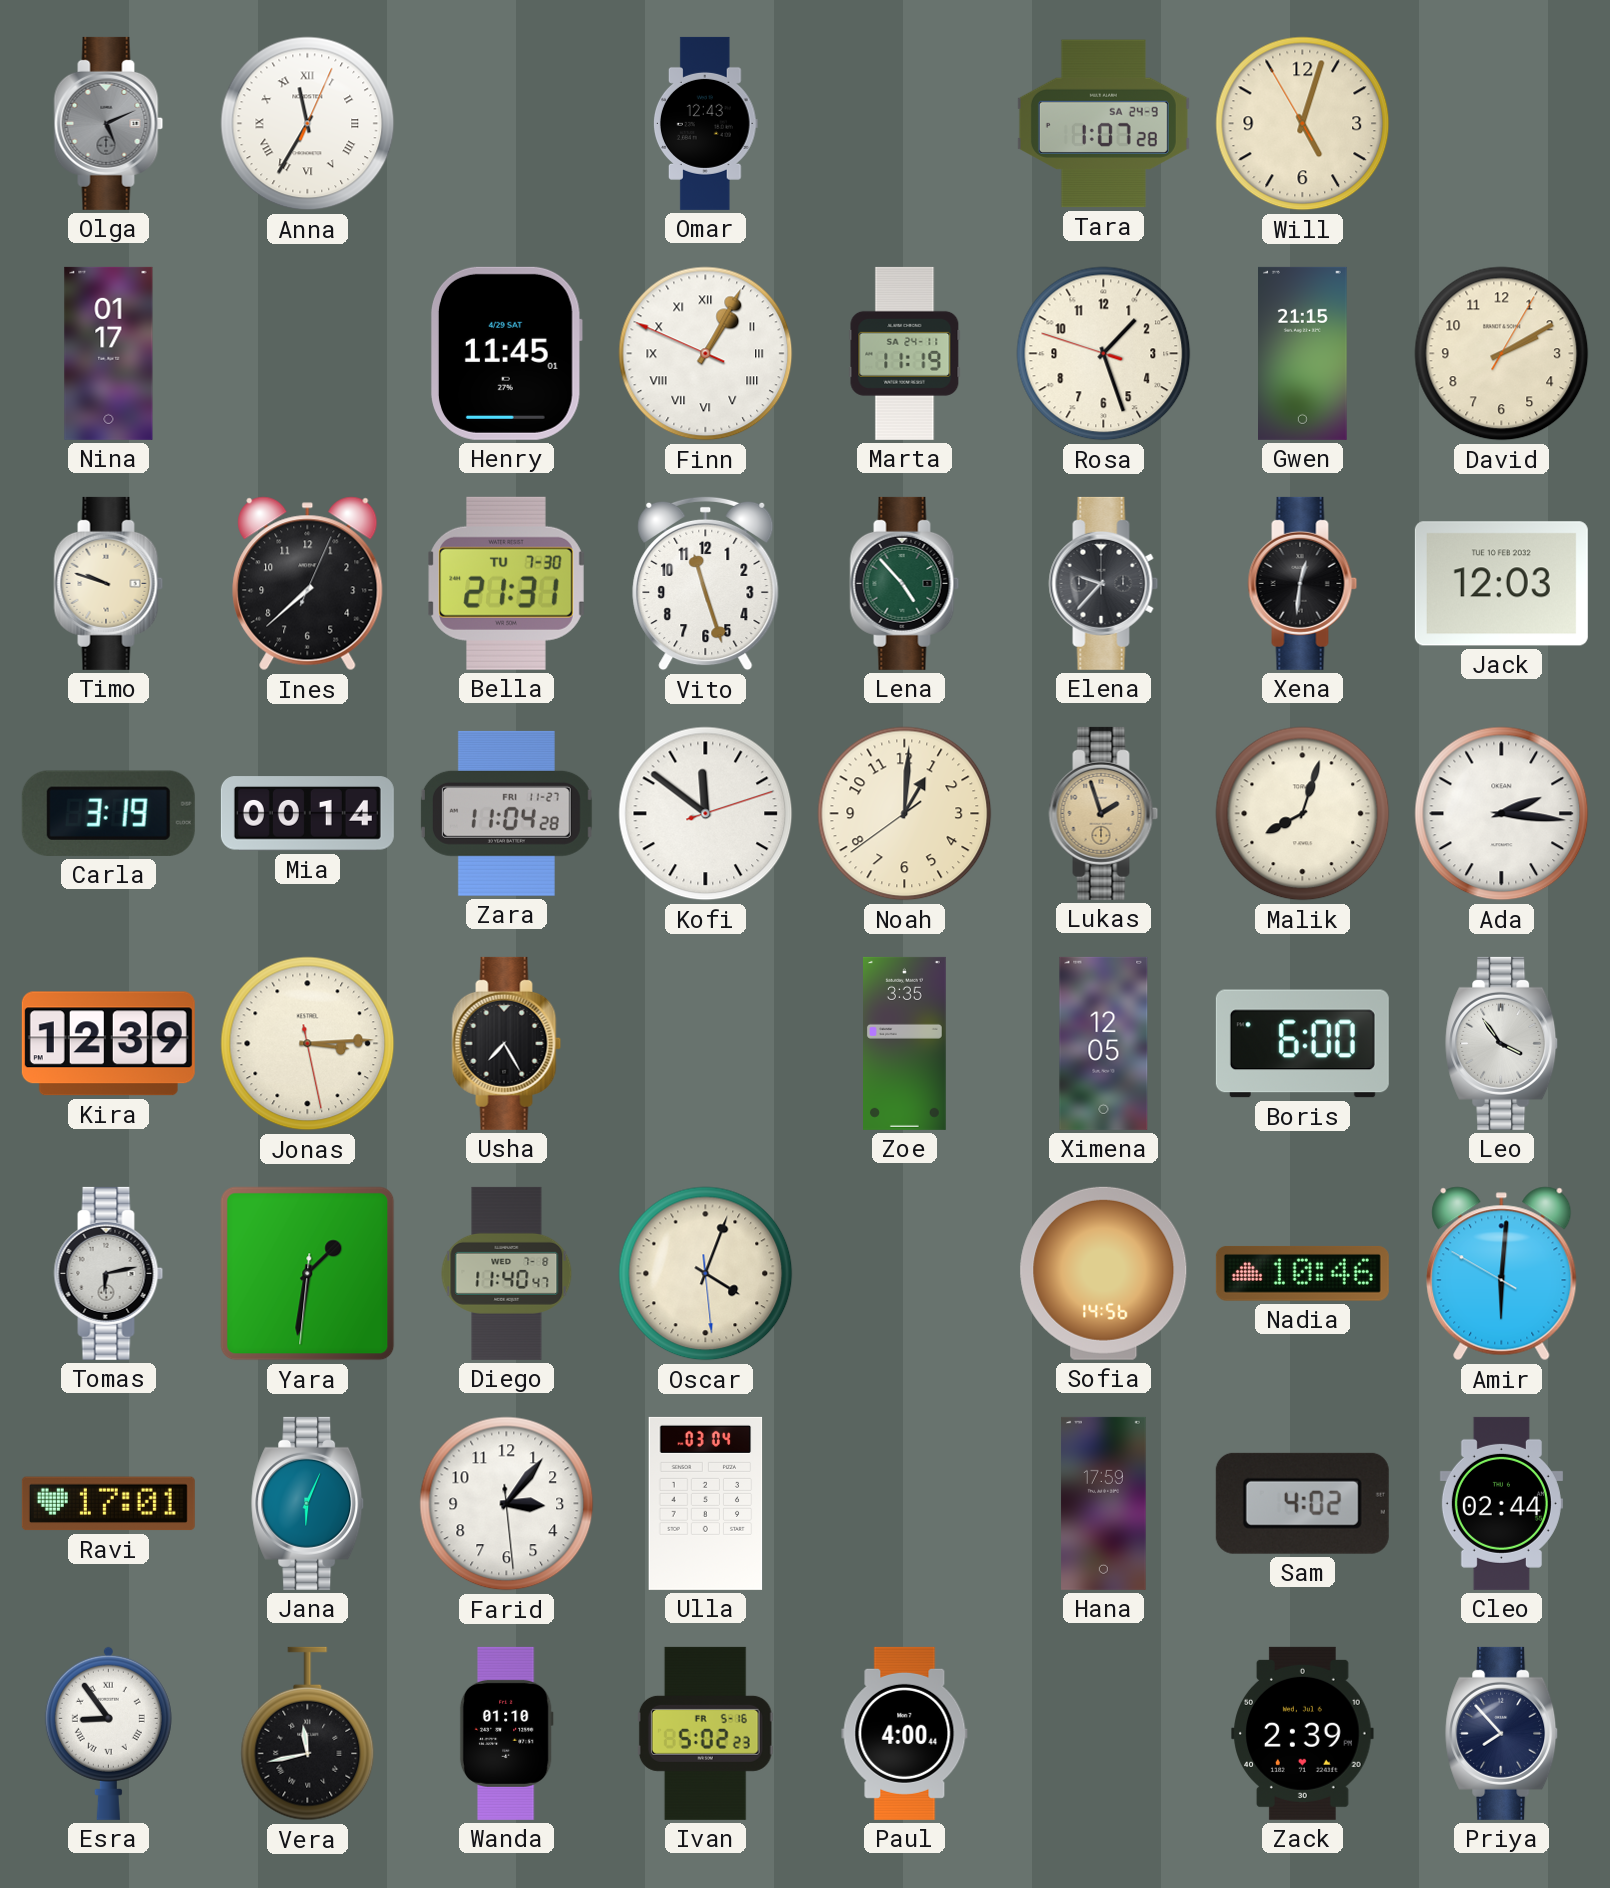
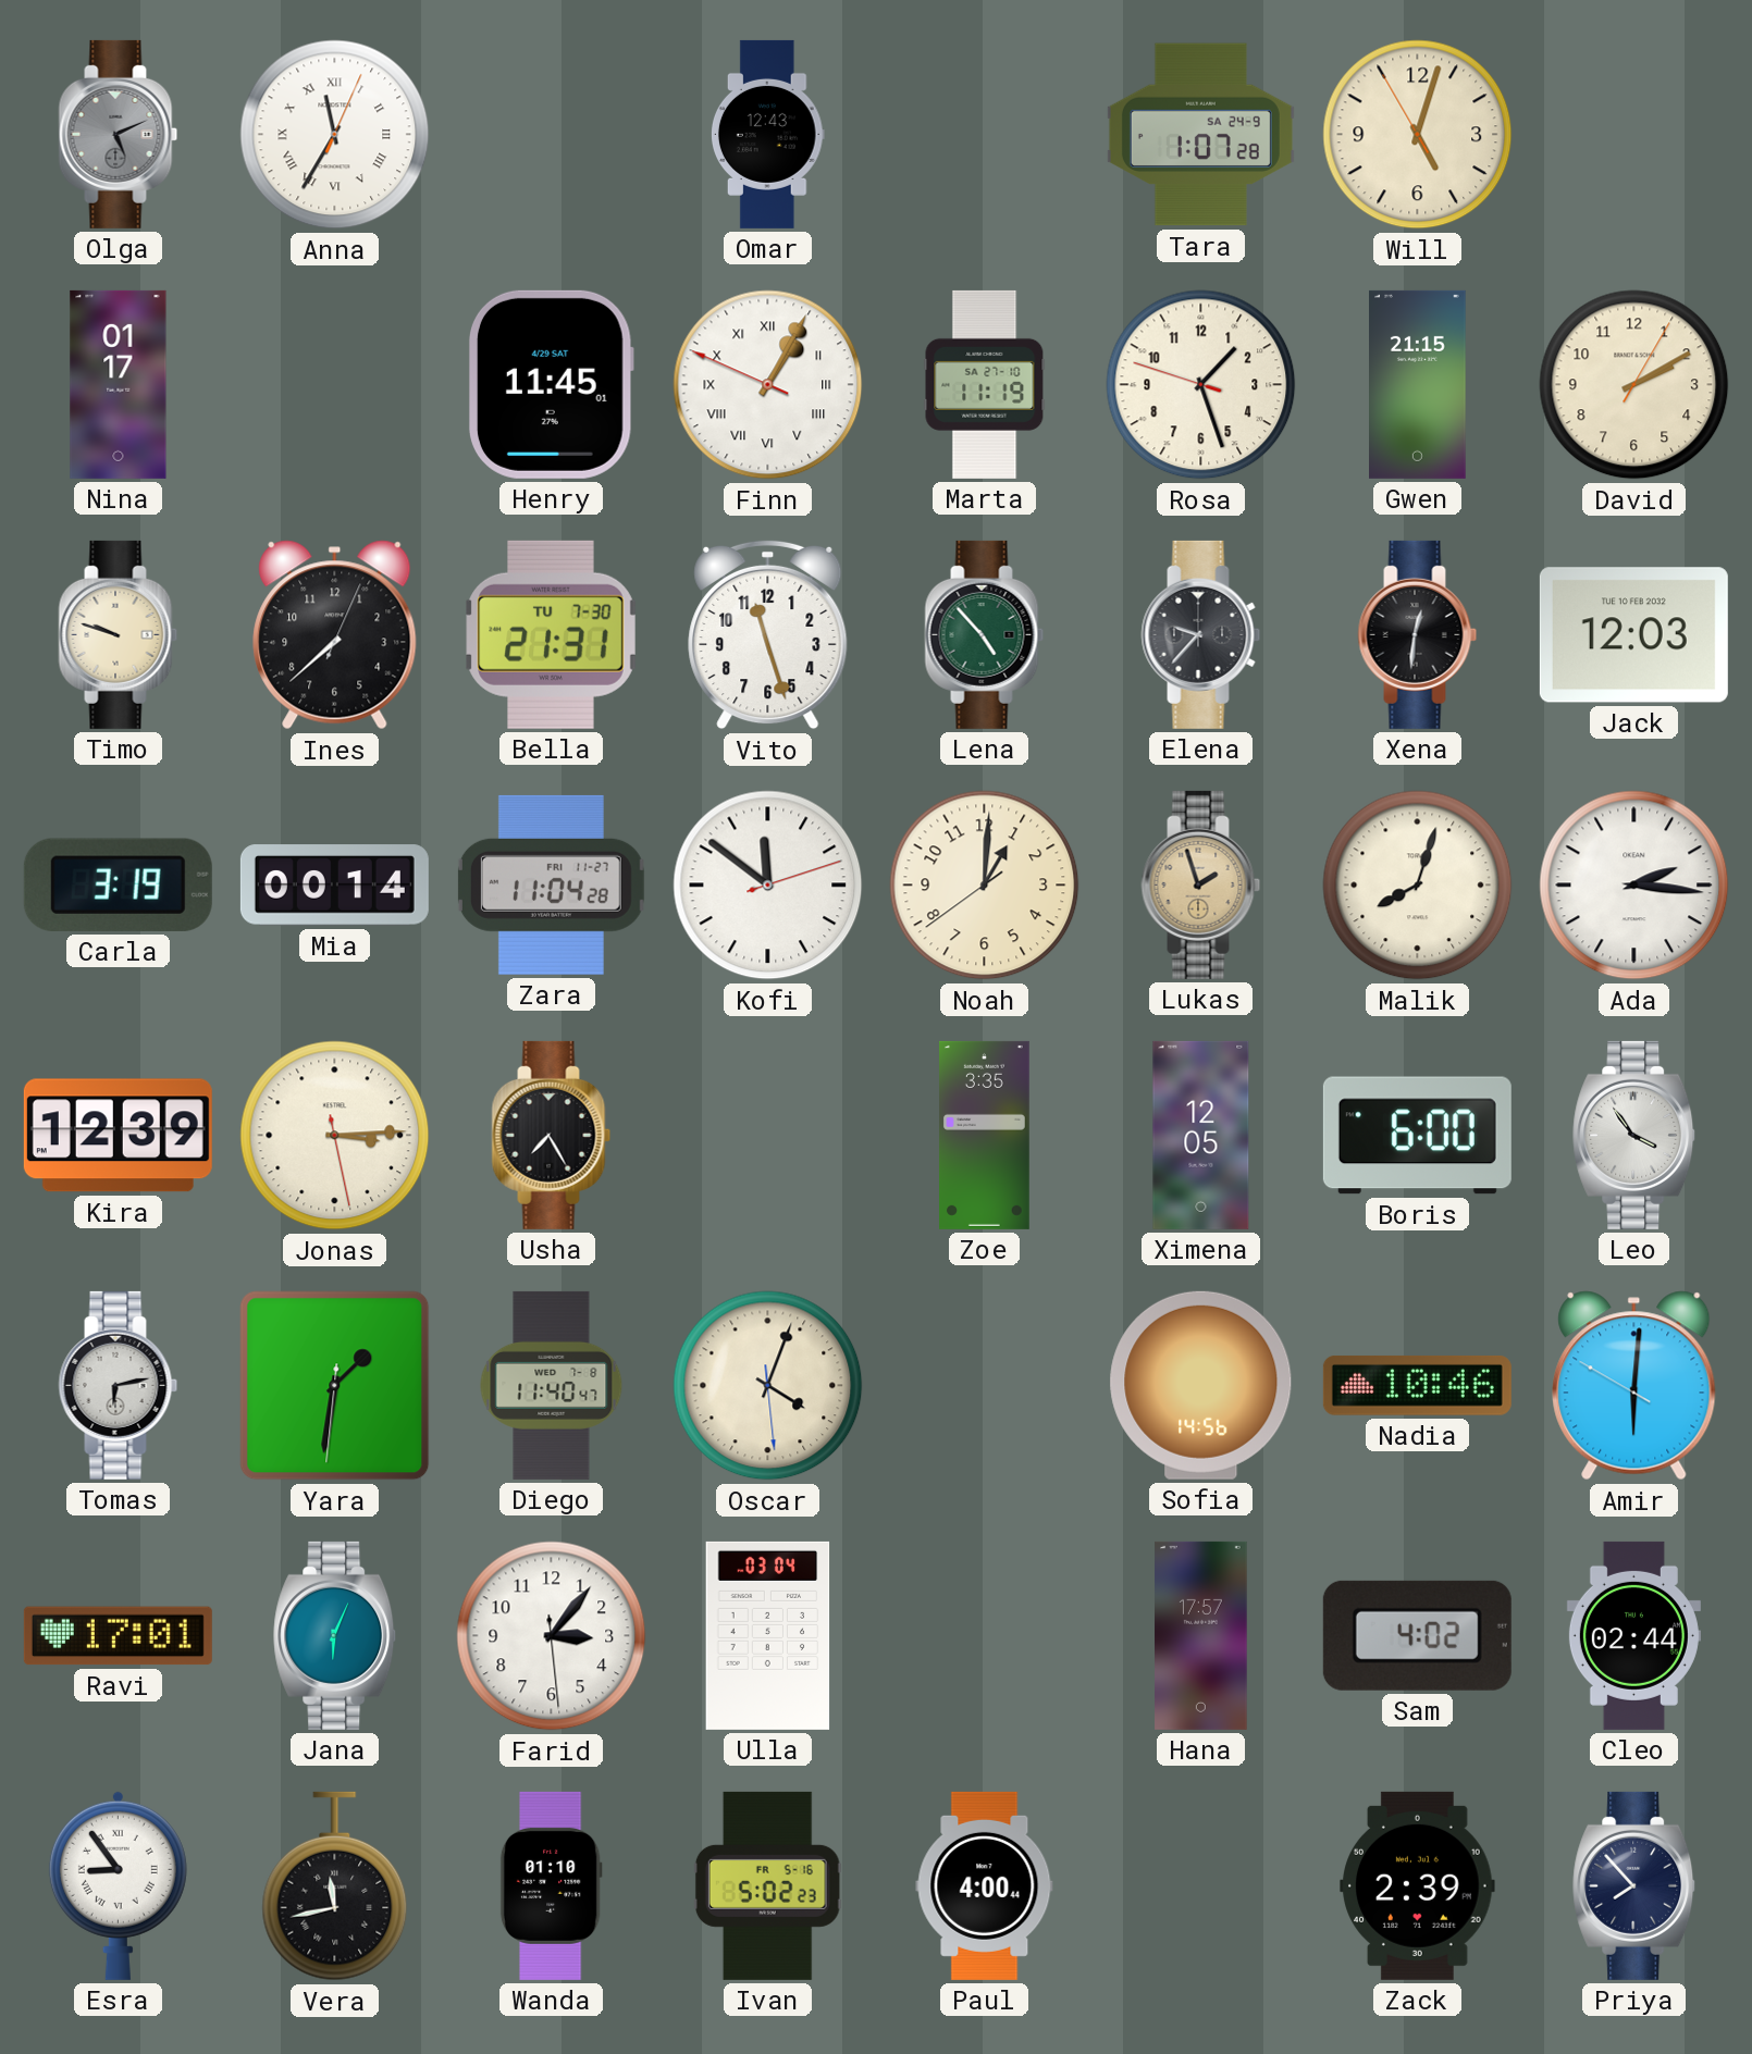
Marta date: SA 24-11 -> SA 27-10
Hana: 17:59 -> 17:57
